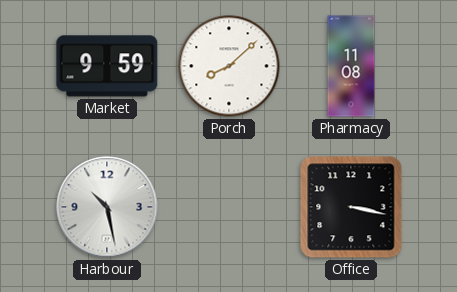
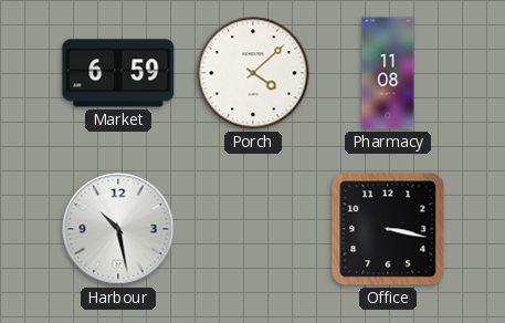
Market: 9:59 -> 6:59
Porch: 8:08 -> 4:08
